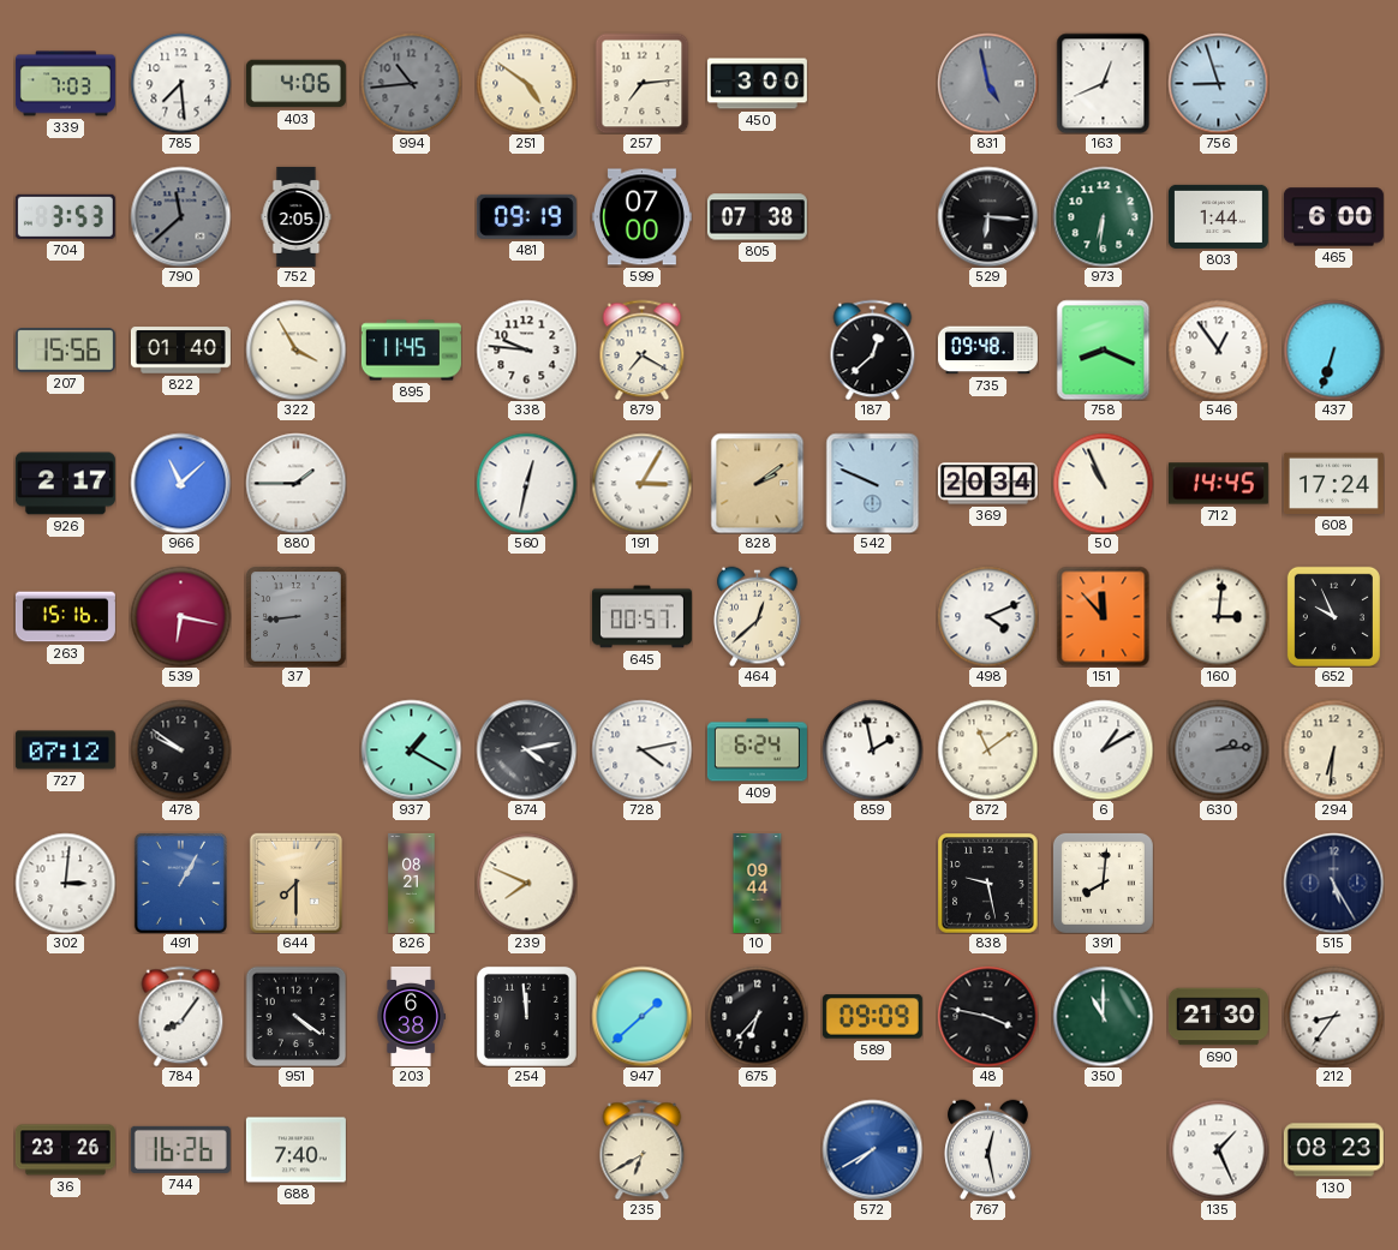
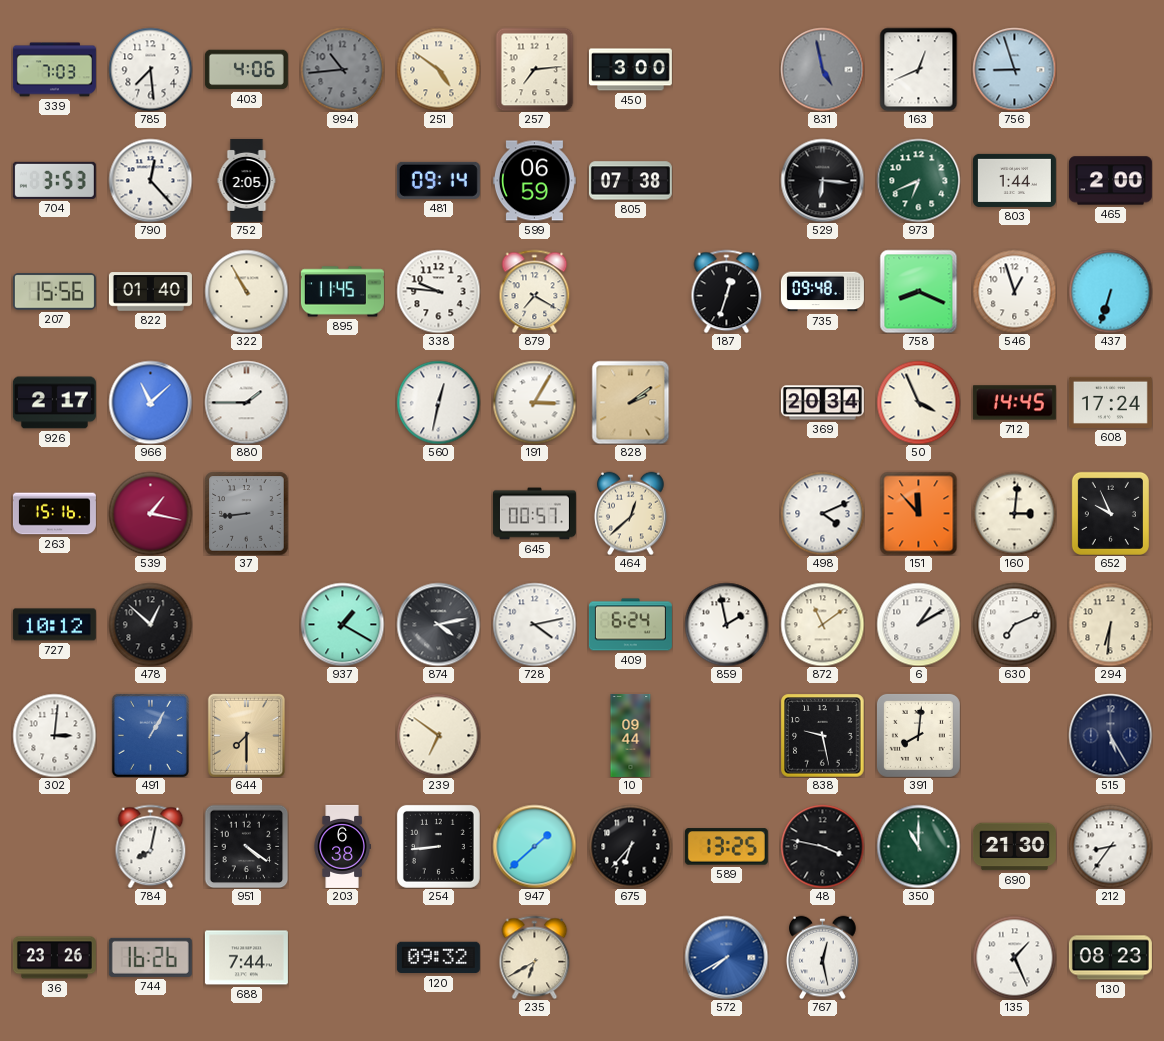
790: 11:38 -> 12:23
790 dial: grey -> white
481: 09:19 -> 09:14
599: 07:00 -> 06:59
973: 6:31 -> 6:41
465: 6:00 -> 2:00
322: 3:55 -> 10:55
187: 12:38 -> 12:33
546: 12:54 -> 12:57
542: 9:49 -> none
50: 10:56 -> 3:56
539: 6:17 -> 1:17
727: 07:12 -> 10:12
478: 9:51 -> 12:52
630: 2:14 -> 7:11
630 dial: grey -> white
826: 08:21 -> none
239: 7:49 -> 6:51
784: 8:06 -> 8:02
254: 11:59 -> 8:44
589: 09:09 -> 13:25
688: 7:40 -> 7:44
120: none -> 09:32
